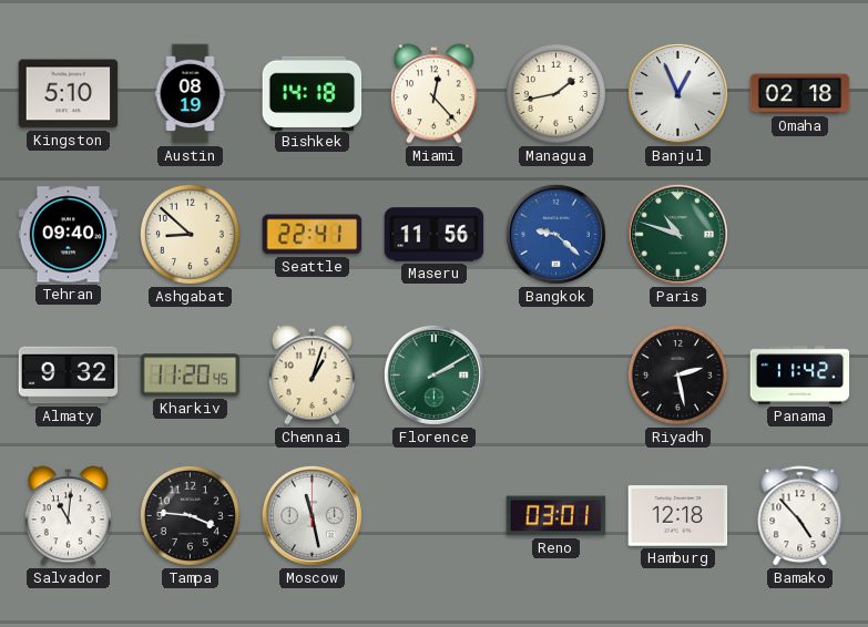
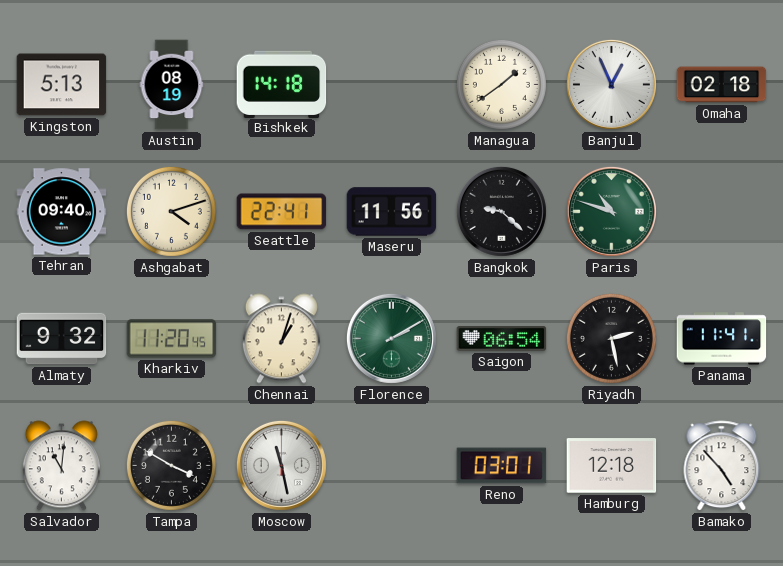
Kingston: 5:10 -> 5:13
Miami: 12:23 -> none
Managua: 1:43 -> 1:39
Ashgabat: 8:52 -> 4:12
Bangkok dial: blue -> black
Saigon: none -> 06:54
Panama: 11:42 -> 11:41
Tampa: 3:46 -> 3:50
